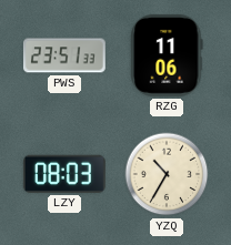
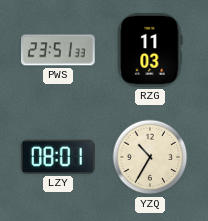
RZG: 11:06 -> 11:03
LZY: 08:03 -> 08:01
